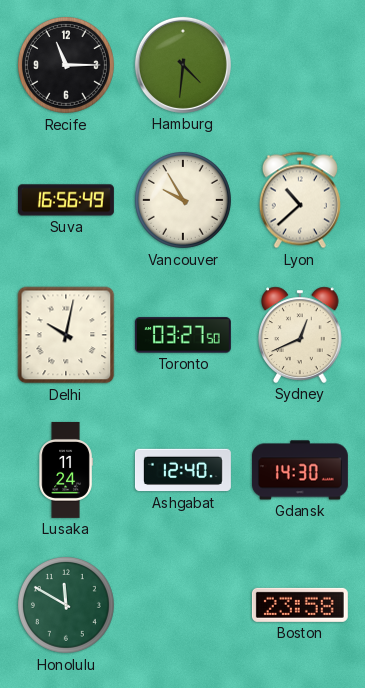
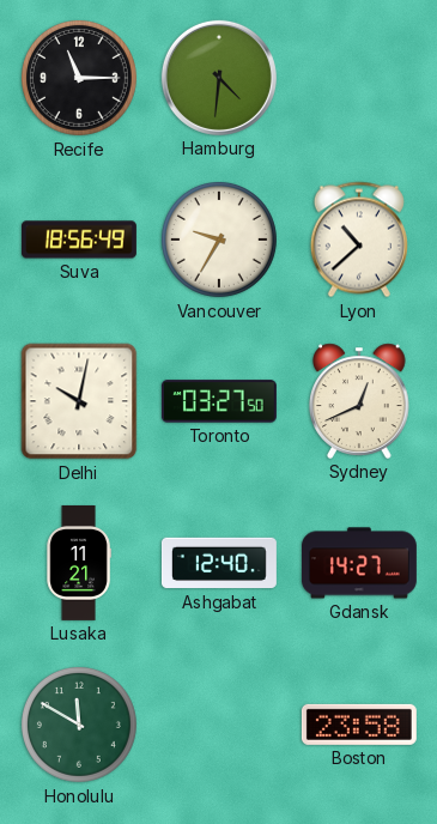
Suva: 16:56 -> 18:56
Vancouver: 9:55 -> 9:35
Lusaka: 11:24 -> 11:21
Gdansk: 14:30 -> 14:27
